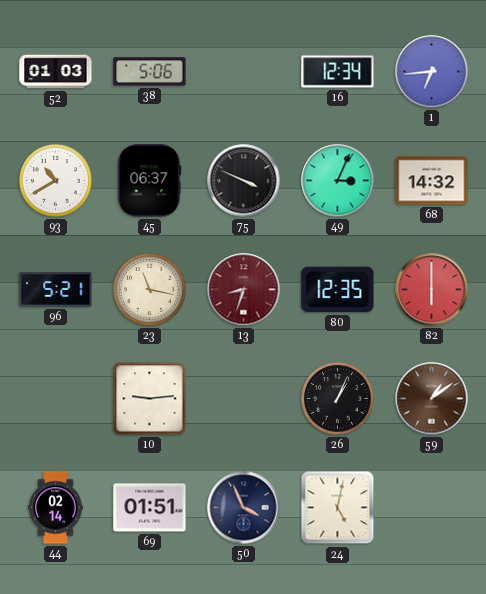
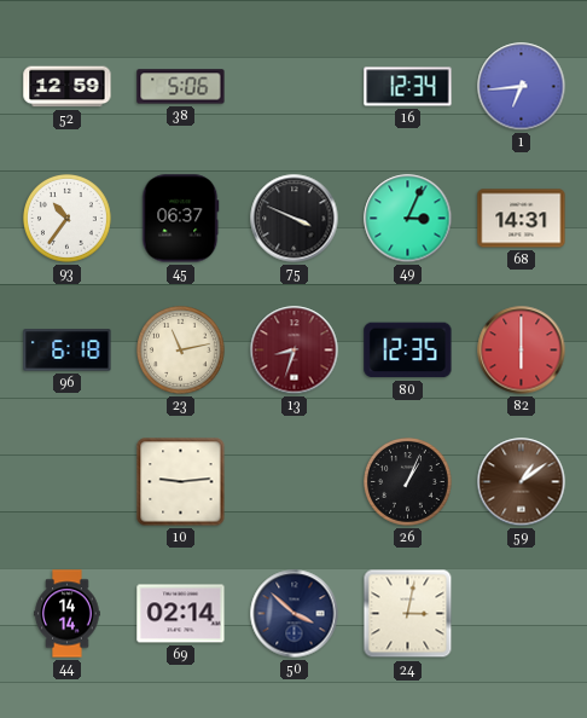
52: 01:03 -> 12:59
93: 10:40 -> 10:36
68: 14:32 -> 14:31
96: 5:21 -> 6:18
23: 11:17 -> 11:13
44: 02:14 -> 14:14
69: 01:51 -> 02:14
50: 3:56 -> 3:52
24: 5:02 -> 3:02
